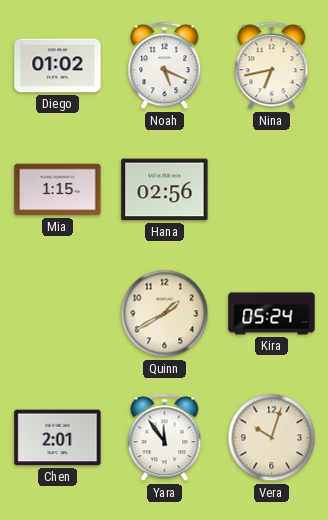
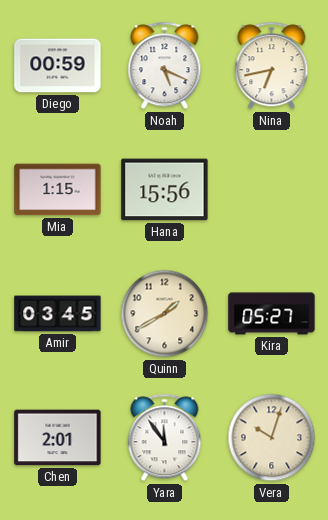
Diego: 01:02 -> 00:59
Hana: 02:56 -> 15:56
Amir: none -> 03:45
Kira: 05:24 -> 05:27
